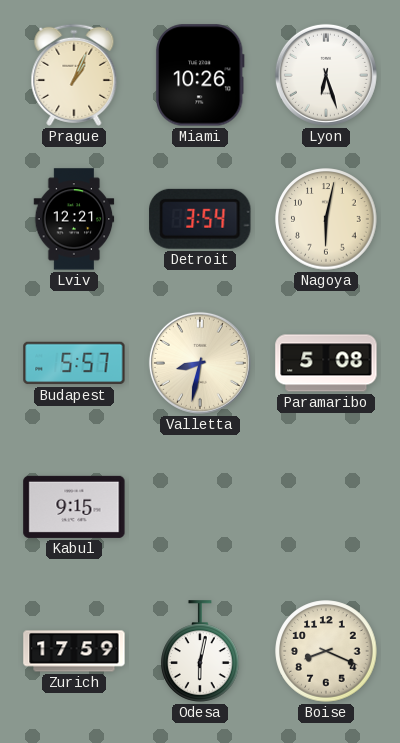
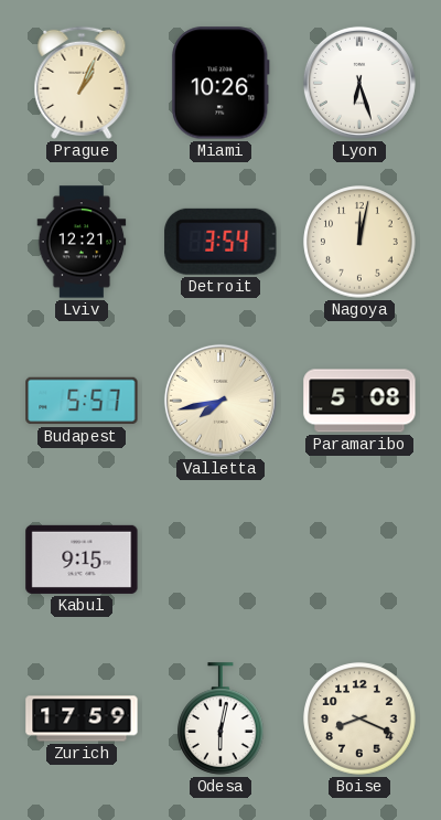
Nagoya: 6:02 -> 12:02
Valletta: 8:32 -> 7:43
